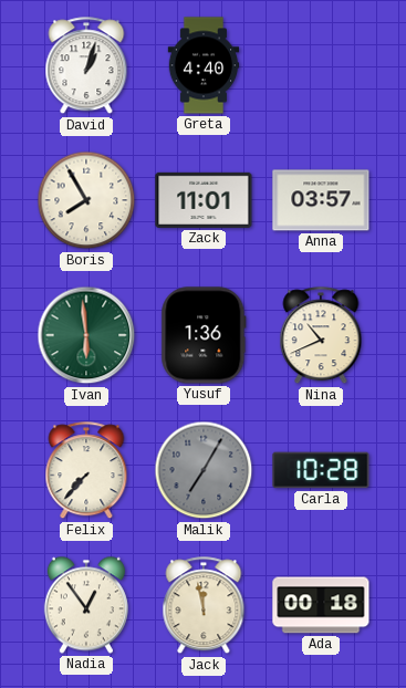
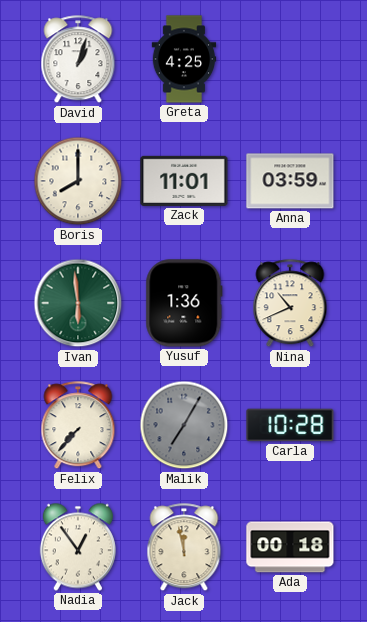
Greta: 4:40 -> 4:25
Boris: 7:55 -> 8:00
Anna: 03:57 -> 03:59
